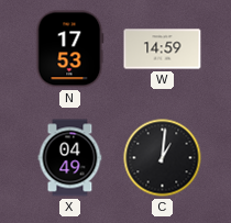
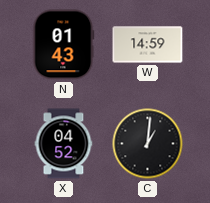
N: 17:53 -> 01:43
X: 04:49 -> 04:52
